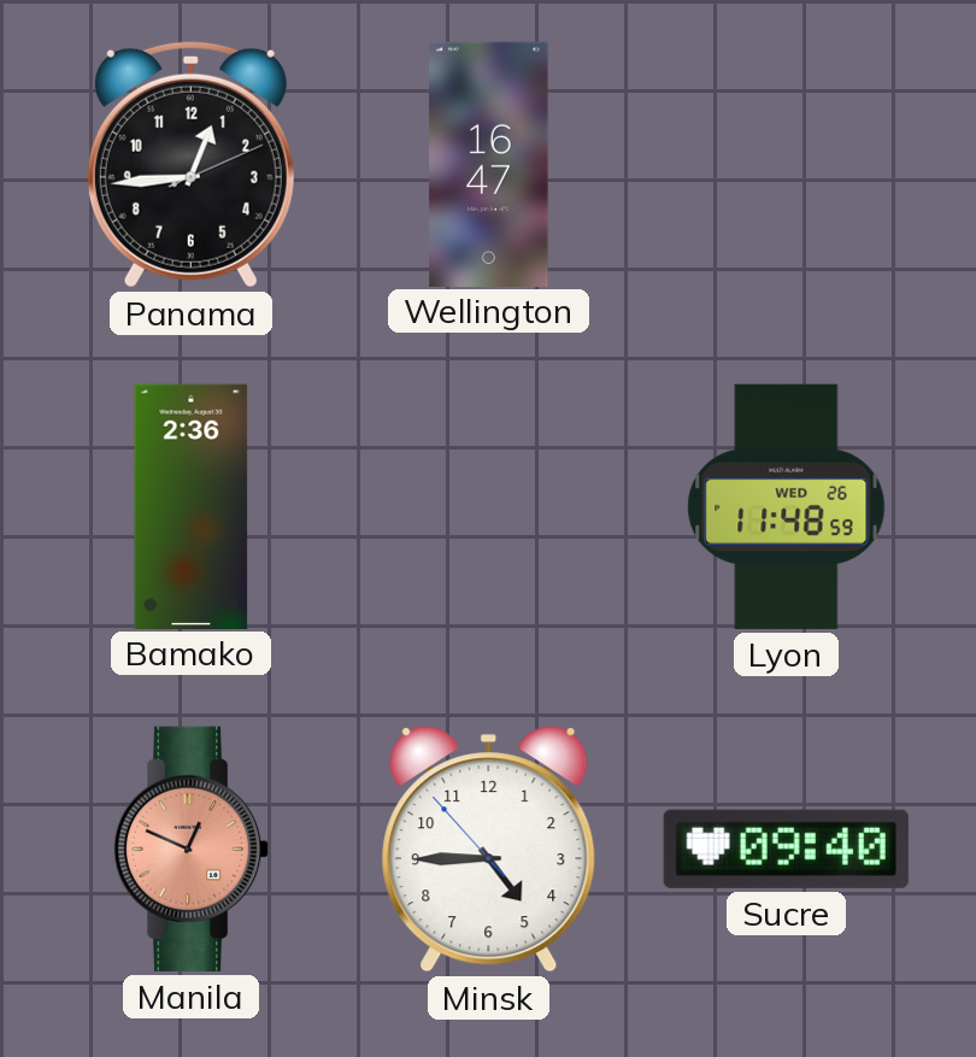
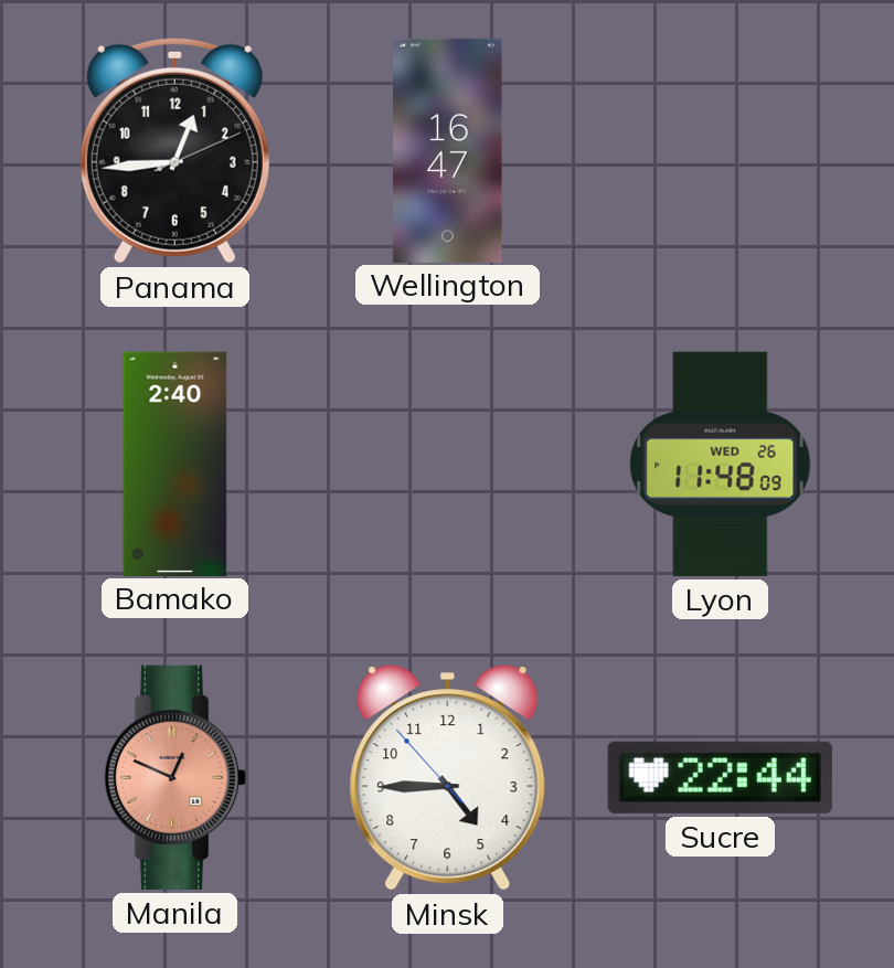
Bamako: 2:36 -> 2:40
Lyon: 11:48:59 -> 11:48:09
Sucre: 09:40 -> 22:44
